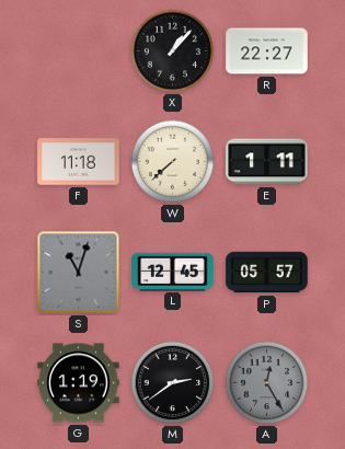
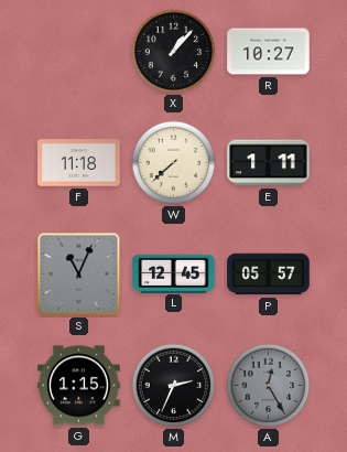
R: 22:27 -> 10:27
S: 11:03 -> 11:04
G: 1:19 -> 1:15
M: 2:39 -> 2:34
